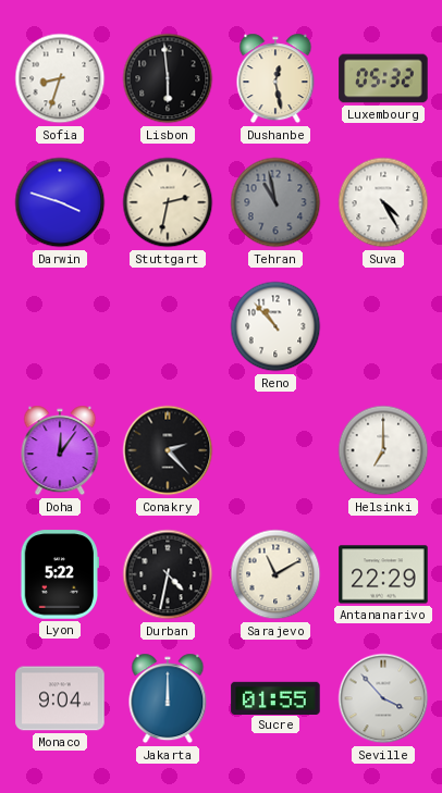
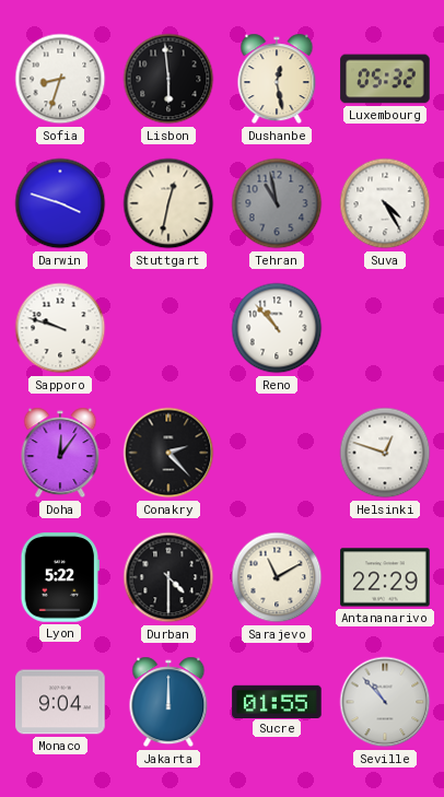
Stuttgart: 2:32 -> 12:32
Sapporo: none -> 9:48
Helsinki: 7:00 -> 12:48
Durban: 4:32 -> 4:30
Seville: 3:53 -> 10:53
